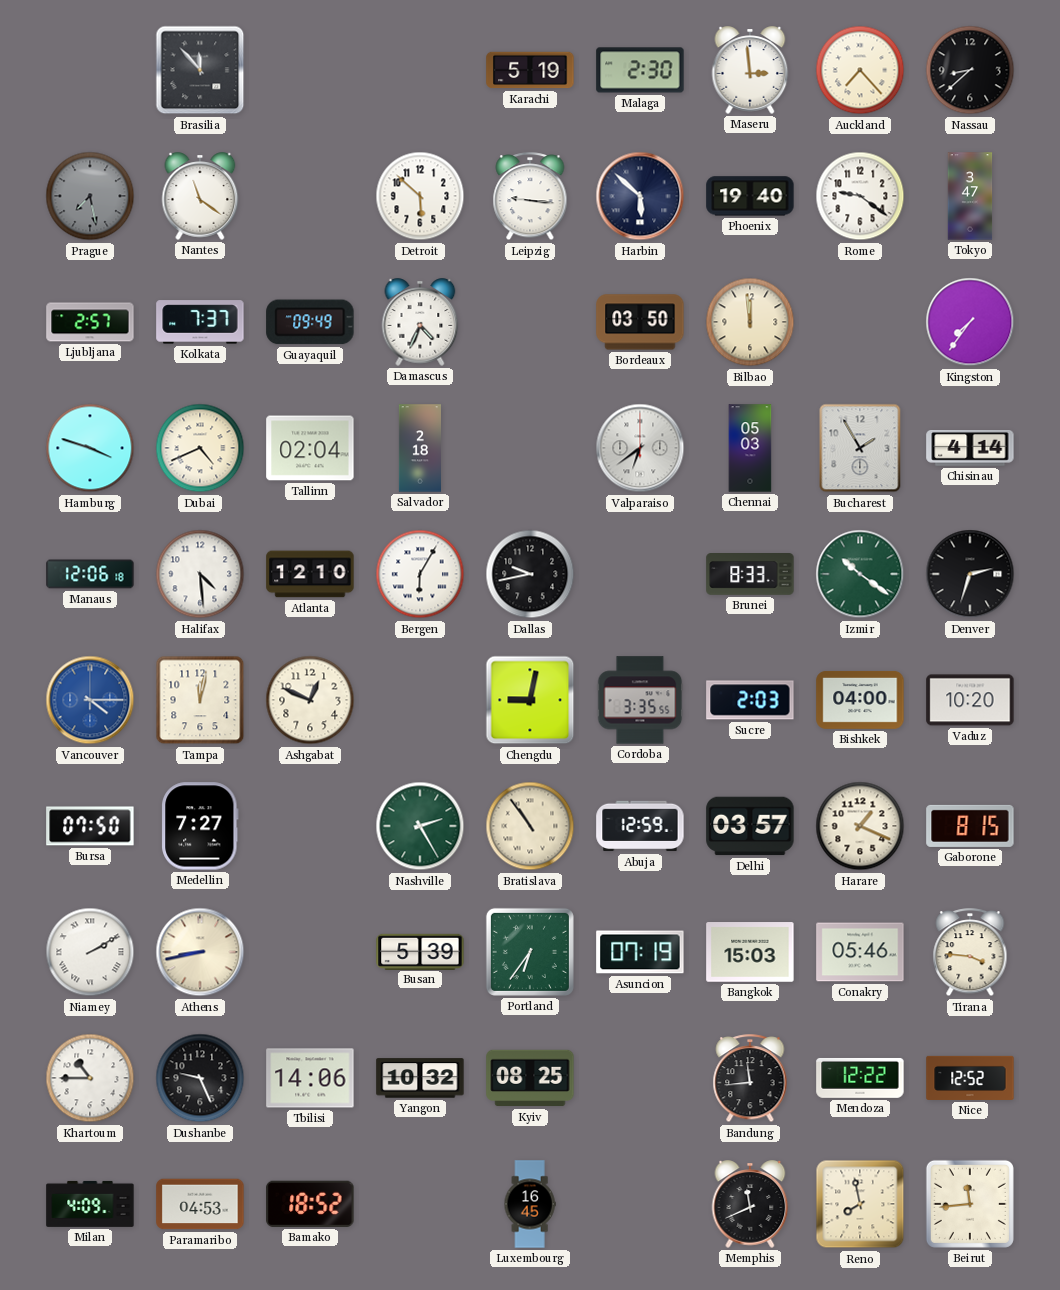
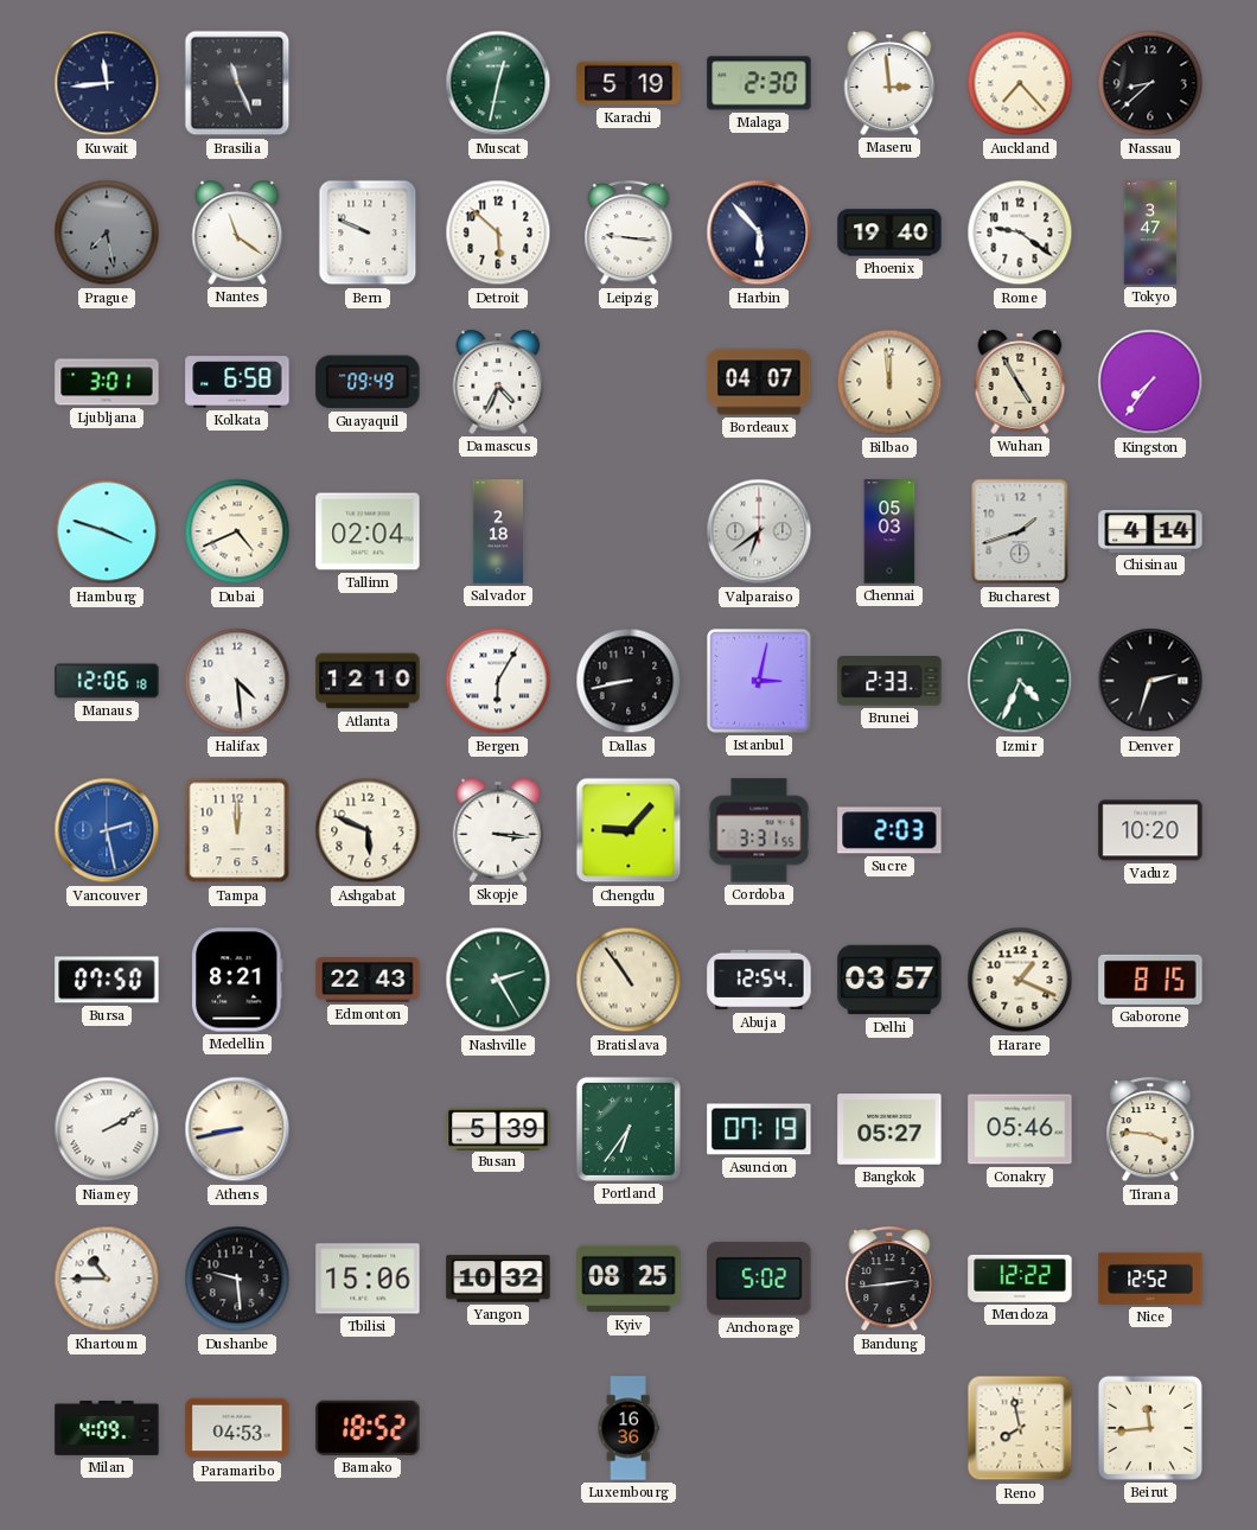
Kuwait: none -> 11:44
Brasilia: 11:53 -> 11:26
Muscat: none -> 12:32
Bern: none -> 9:49
Harbin: 5:52 -> 5:53
Ljubljana: 2:57 -> 3:01
Kolkata: 7:37 -> 6:58
Bordeaux: 03:50 -> 04:07
Wuhan: none -> 4:55
Bucharest: 1:55 -> 1:42
Dallas: 9:43 -> 8:43
Istanbul: none -> 3:02
Brunei: 8:33 -> 2:33
Izmir: 10:21 -> 4:34
Vancouver: 4:15 -> 2:28
Tampa: 12:02 -> 12:00
Ashgabat: 12:49 -> 5:49
Skopje: none -> 3:16
Chengdu: 9:02 -> 9:07
Cordoba: 3:35 -> 3:31
Bishkek: 04:00 -> none
Medellin: 7:27 -> 8:21
Edmonton: none -> 22:43
Abuja: 12:59 -> 12:54
Bangkok: 15:03 -> 05:27
Dushanbe: 9:26 -> 9:29
Tbilisi: 14:06 -> 15:06
Anchorage: none -> 5:02
Bandung: 11:44 -> 2:44
Luxembourg: 16:45 -> 16:36
Memphis: 11:41 -> none
